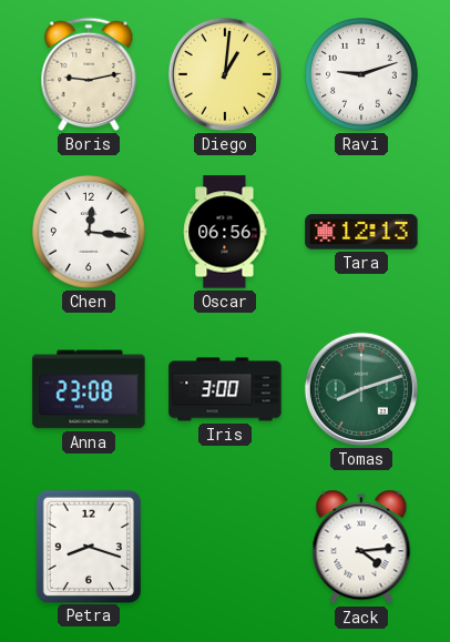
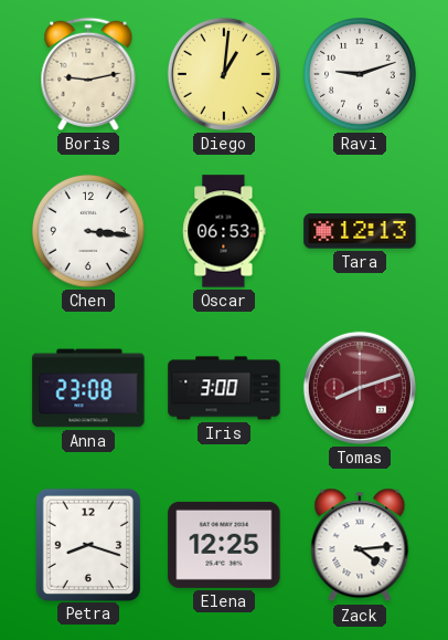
Chen: 12:16 -> 3:16
Oscar: 06:56 -> 06:53
Tomas dial: green -> burgundy
Elena: none -> 12:25
